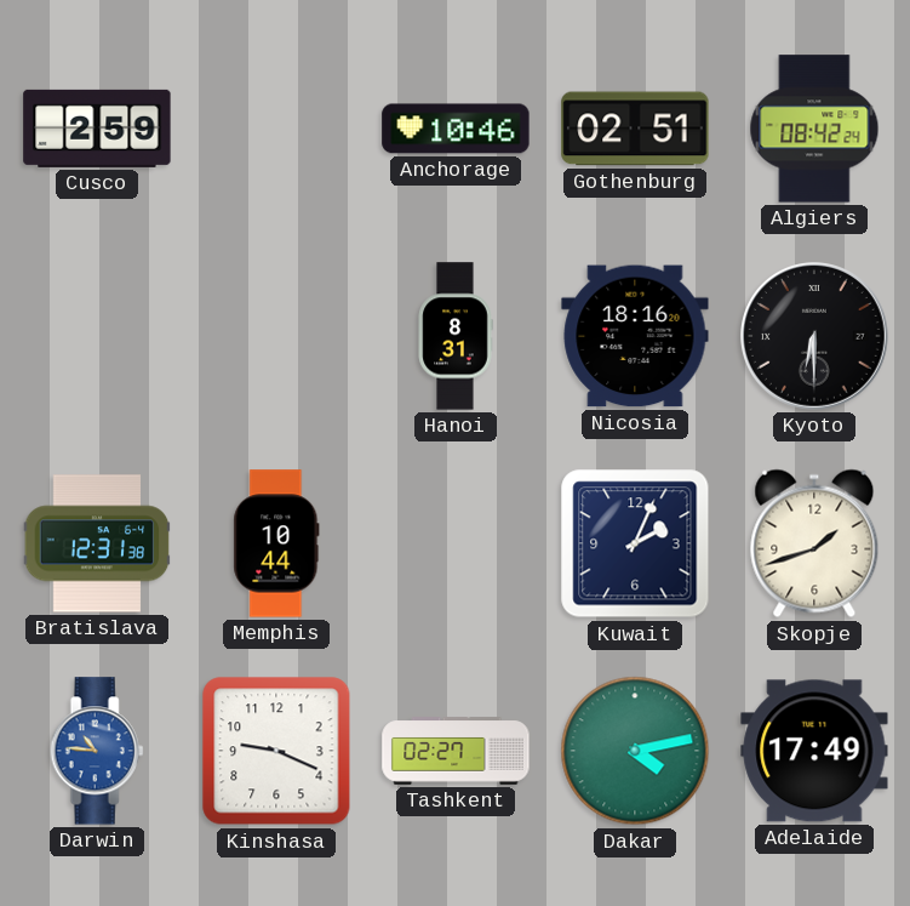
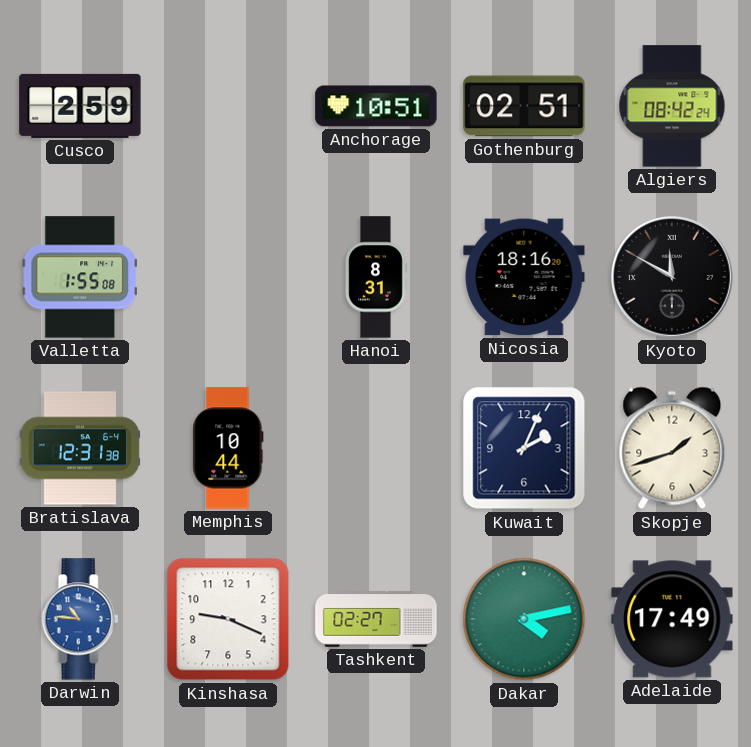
Anchorage: 10:46 -> 10:51
Valletta: none -> 1:55
Kyoto: 6:30 -> 11:50
